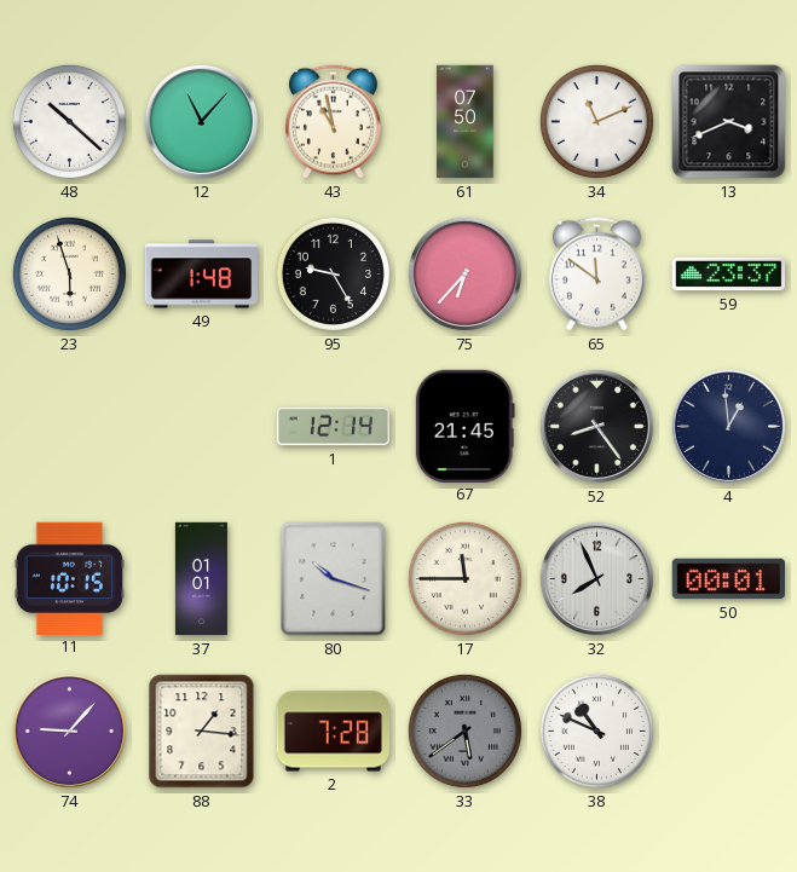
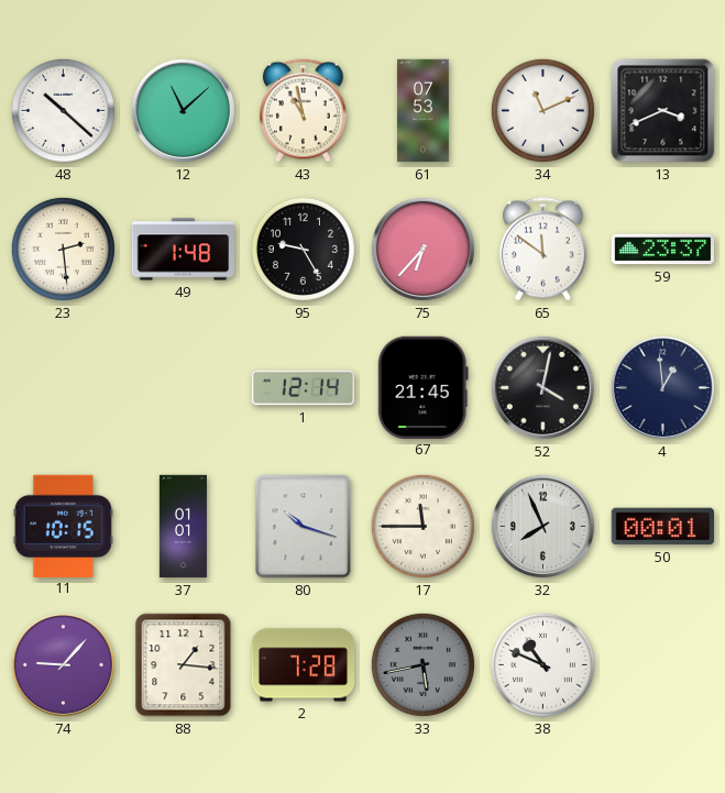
12: 11:07 -> 11:08
61: 07:50 -> 07:53
23: 5:57 -> 2:29
52: 8:24 -> 4:02
33: 5:39 -> 5:43
